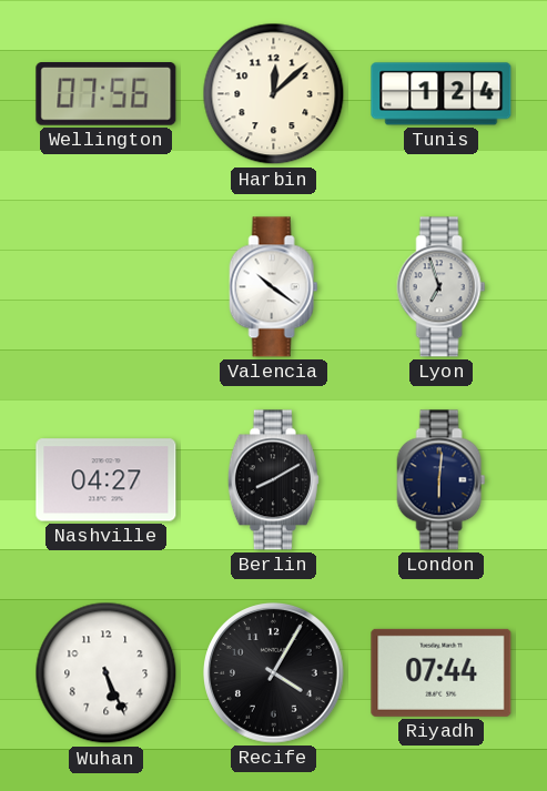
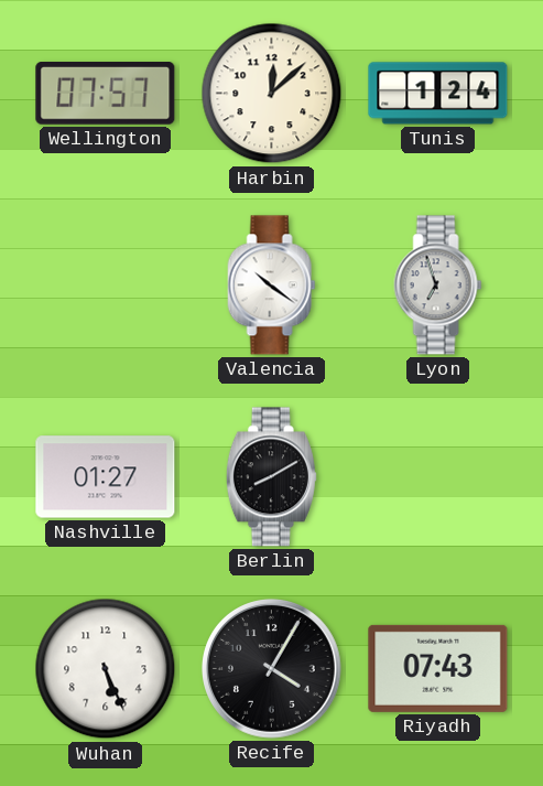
Wellington: 07:56 -> 07:57
Nashville: 04:27 -> 01:27
London: 6:01 -> none
Riyadh: 07:44 -> 07:43
